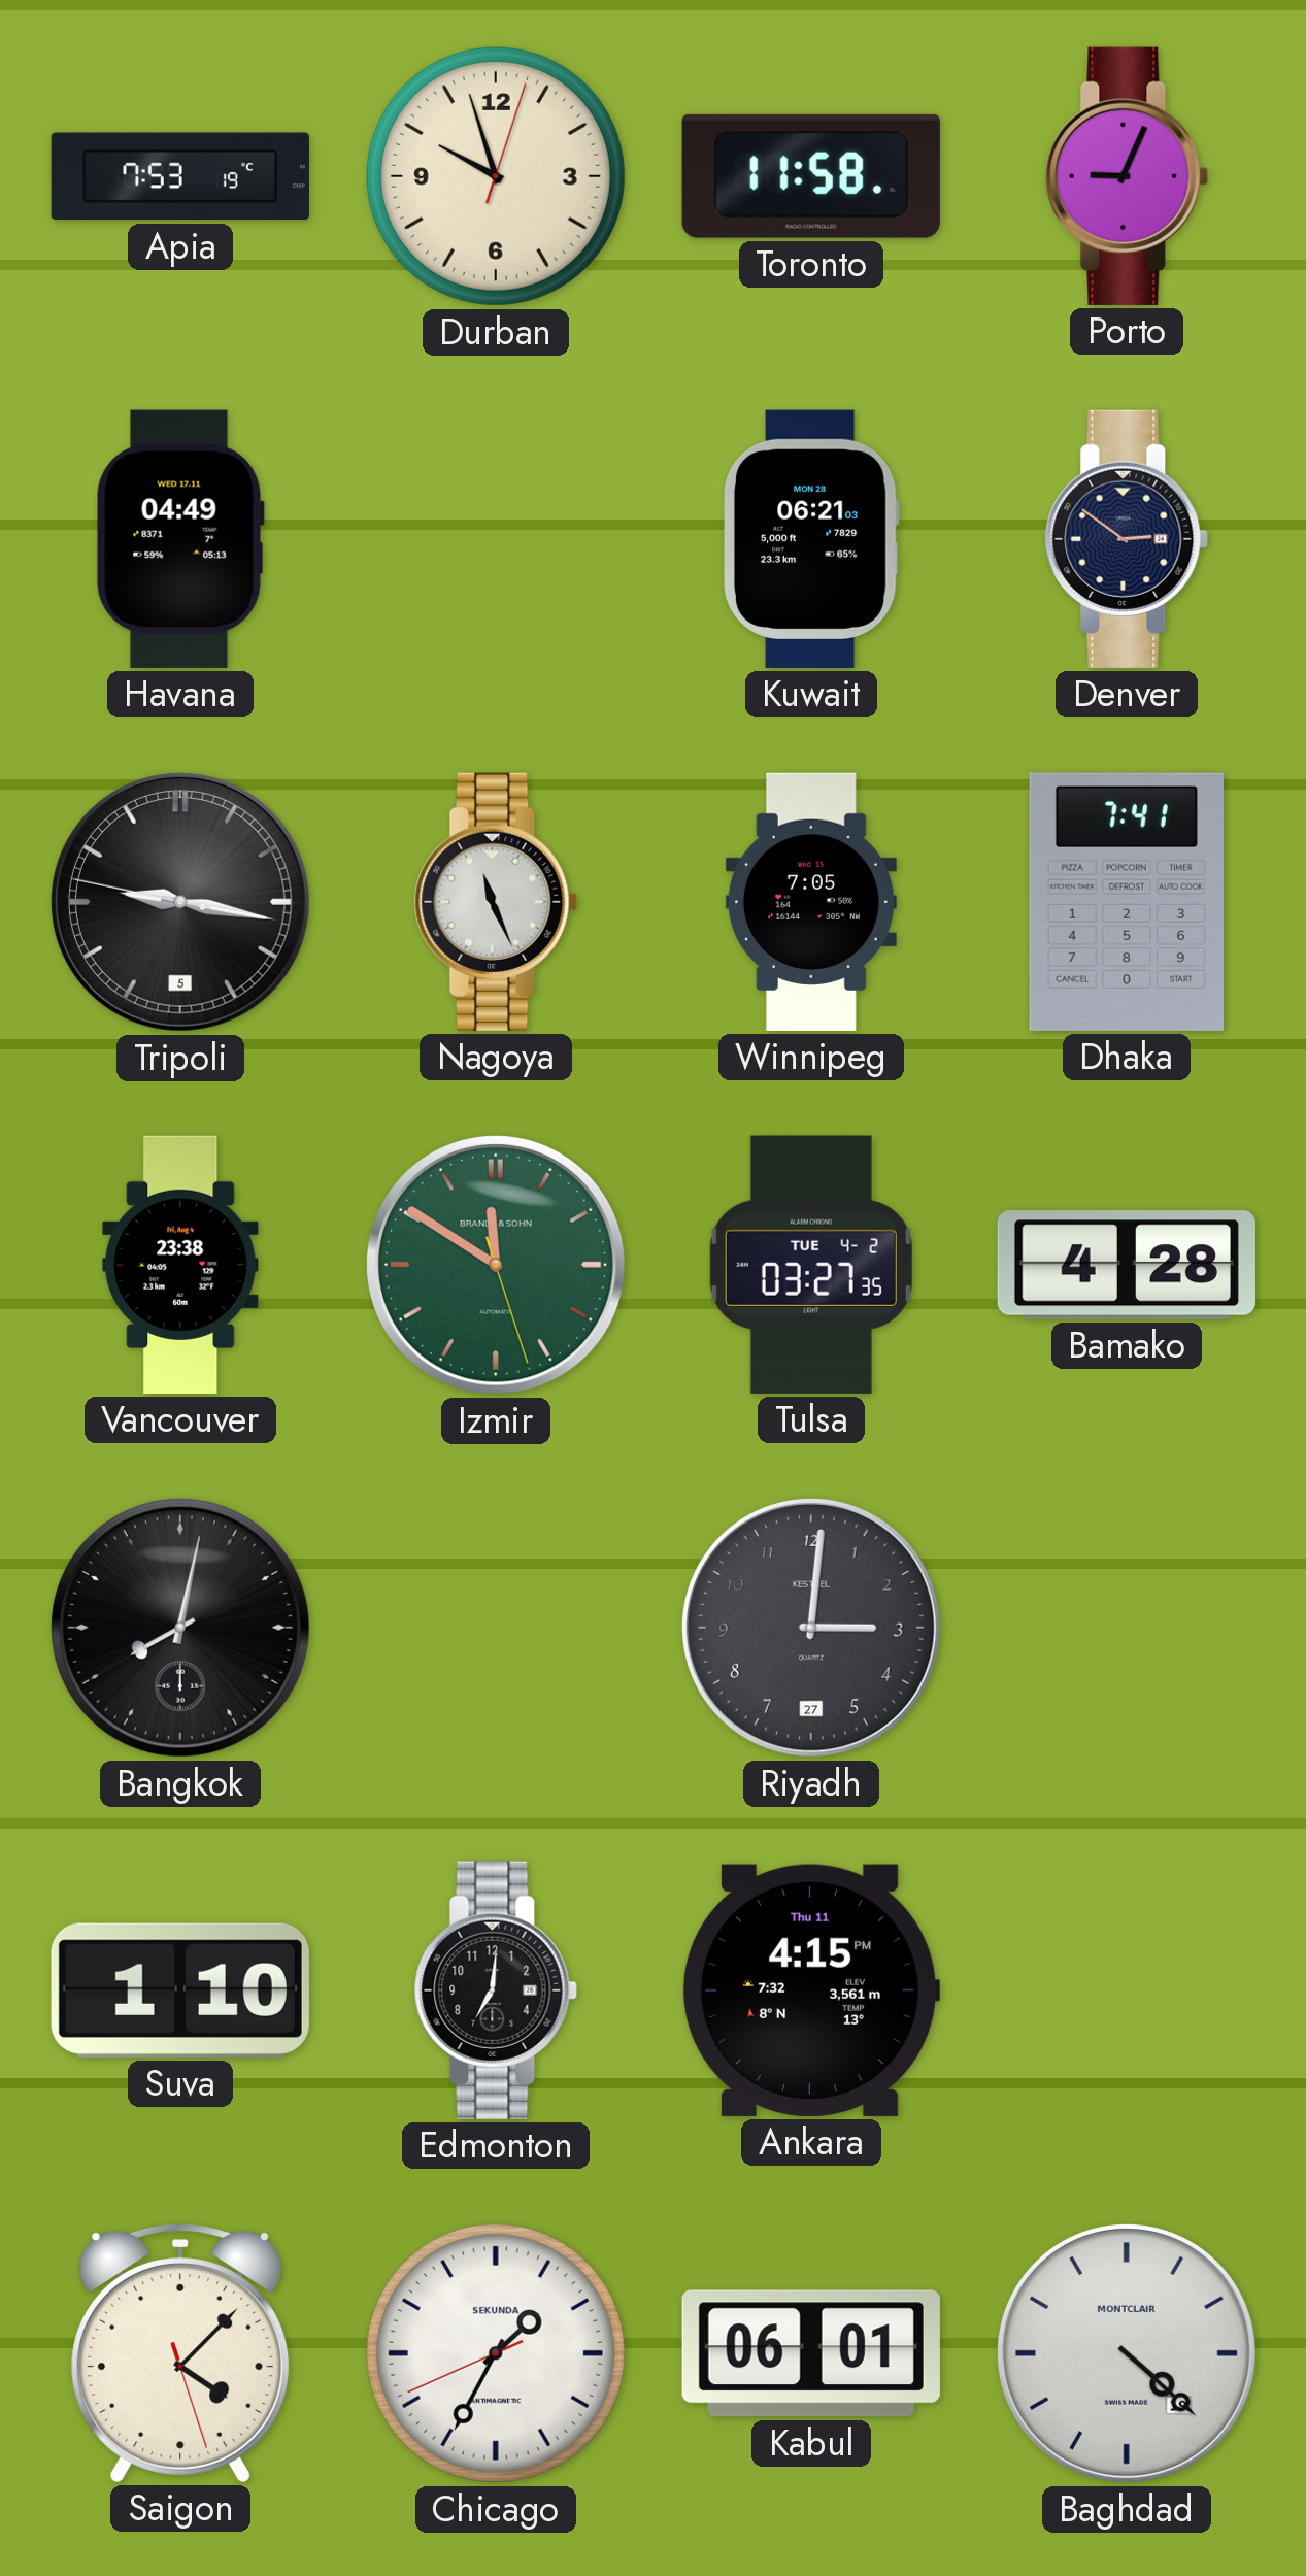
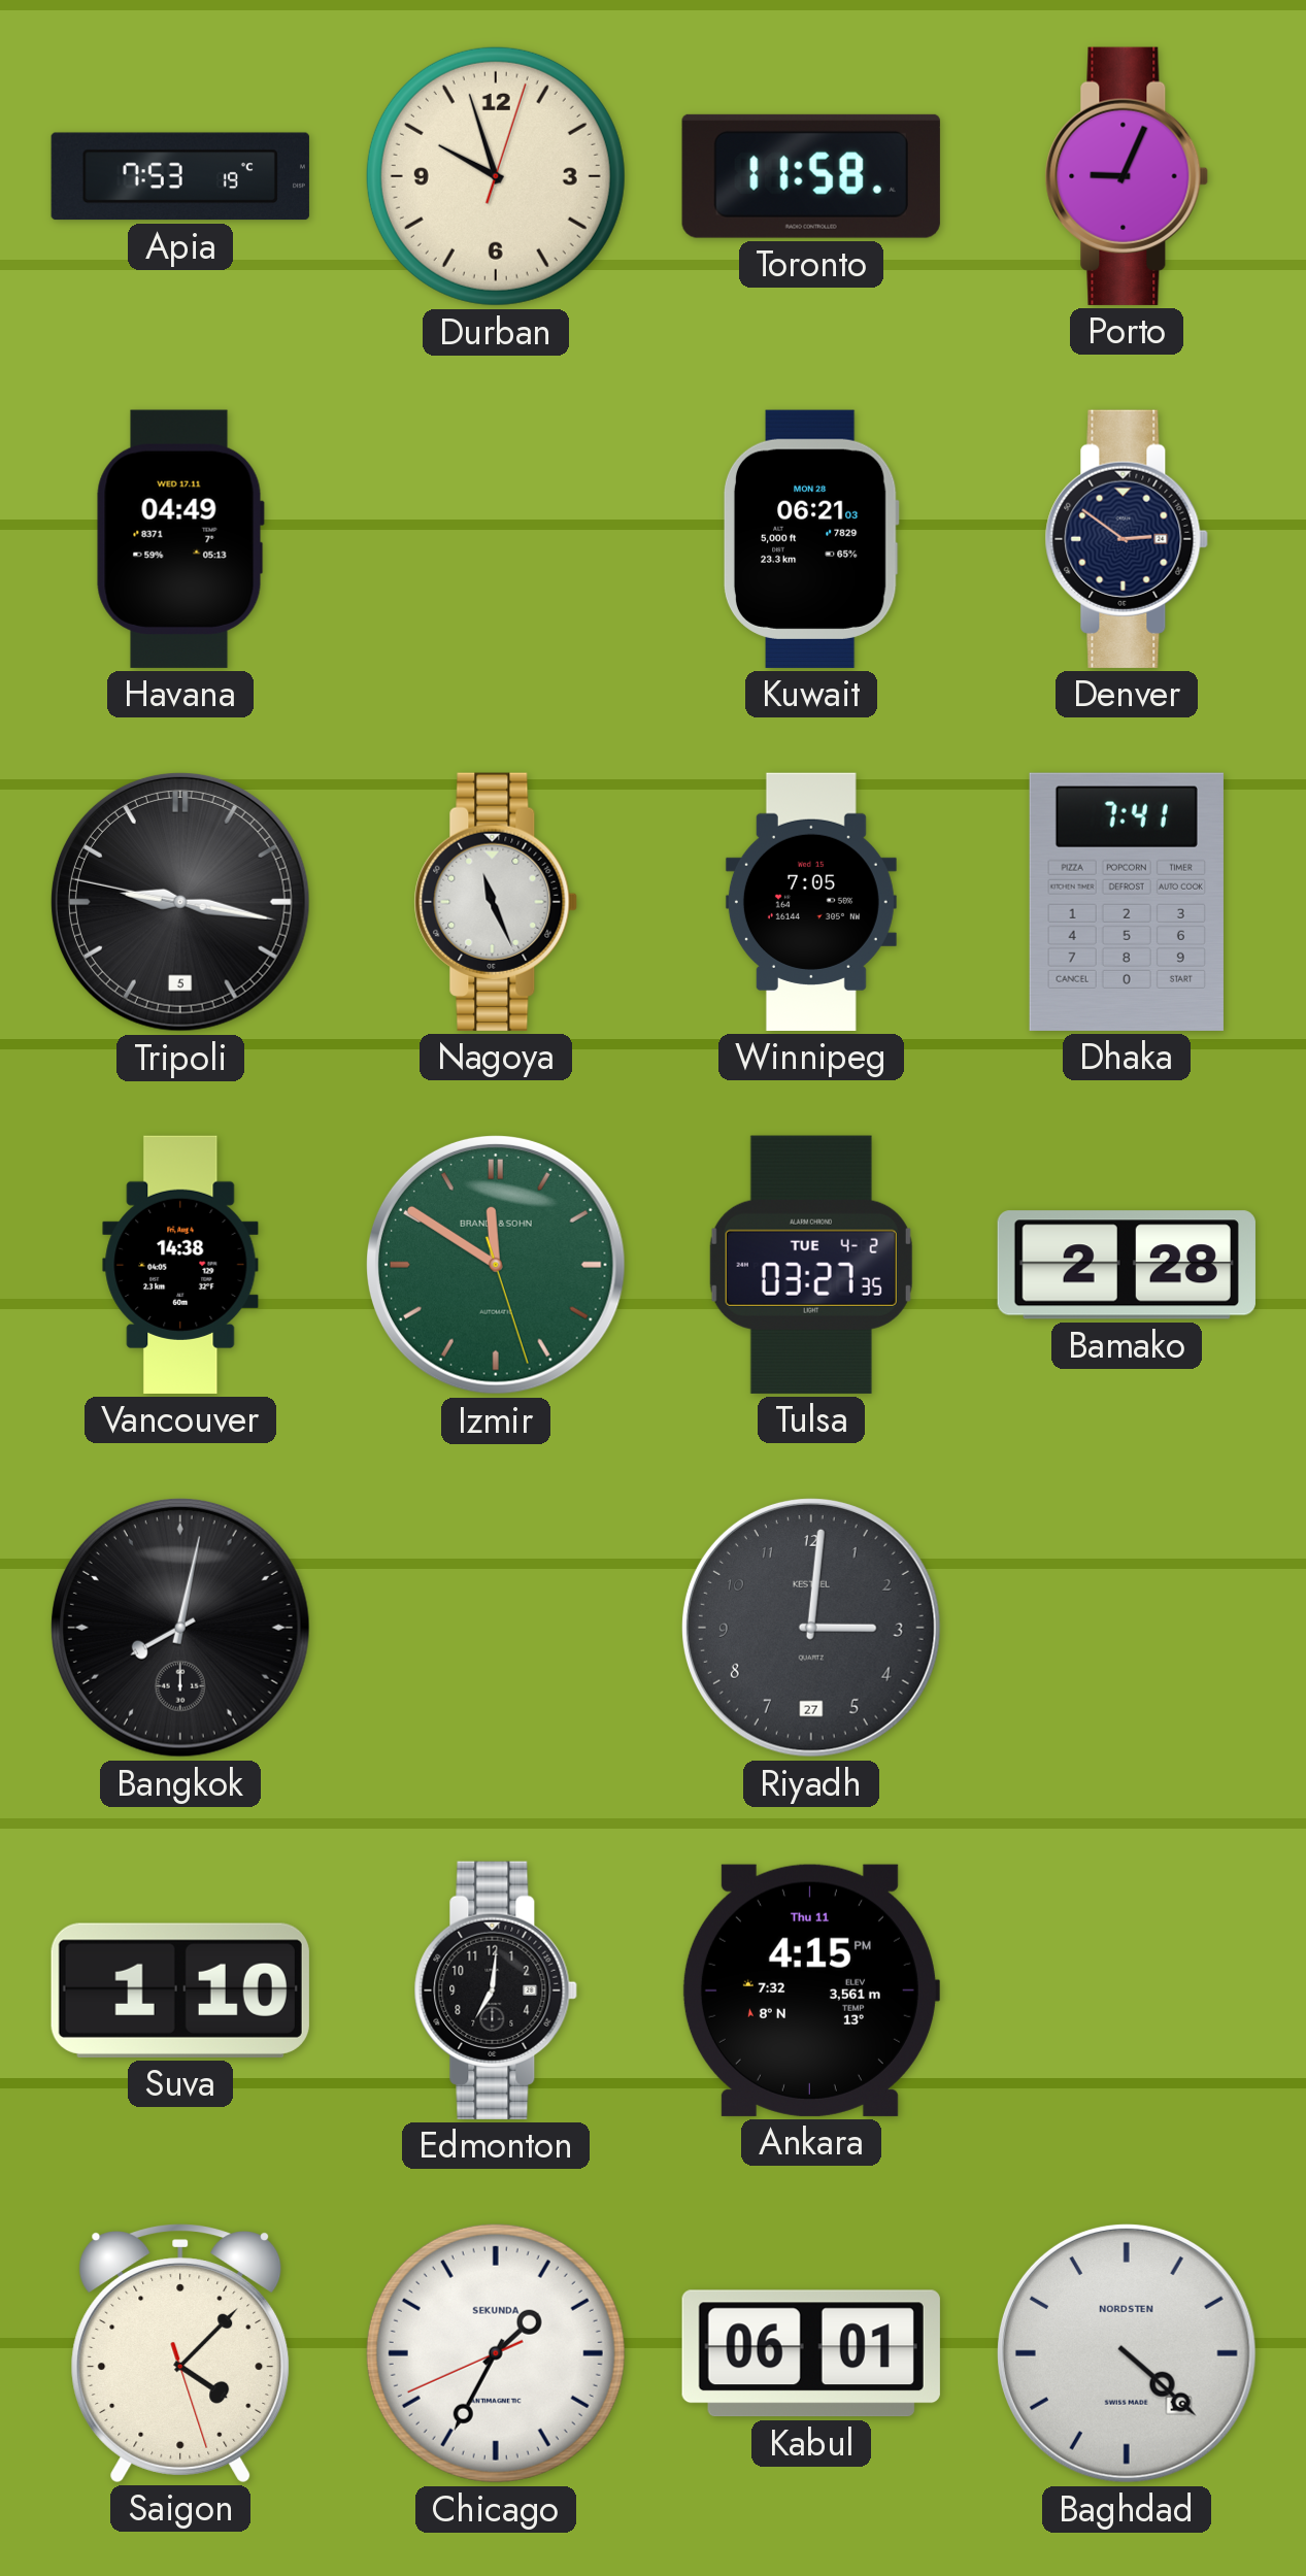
Vancouver: 23:38 -> 14:38
Bamako: 4:28 -> 2:28
Baghdad brand: MONTCLAIR -> NORDSTEN
